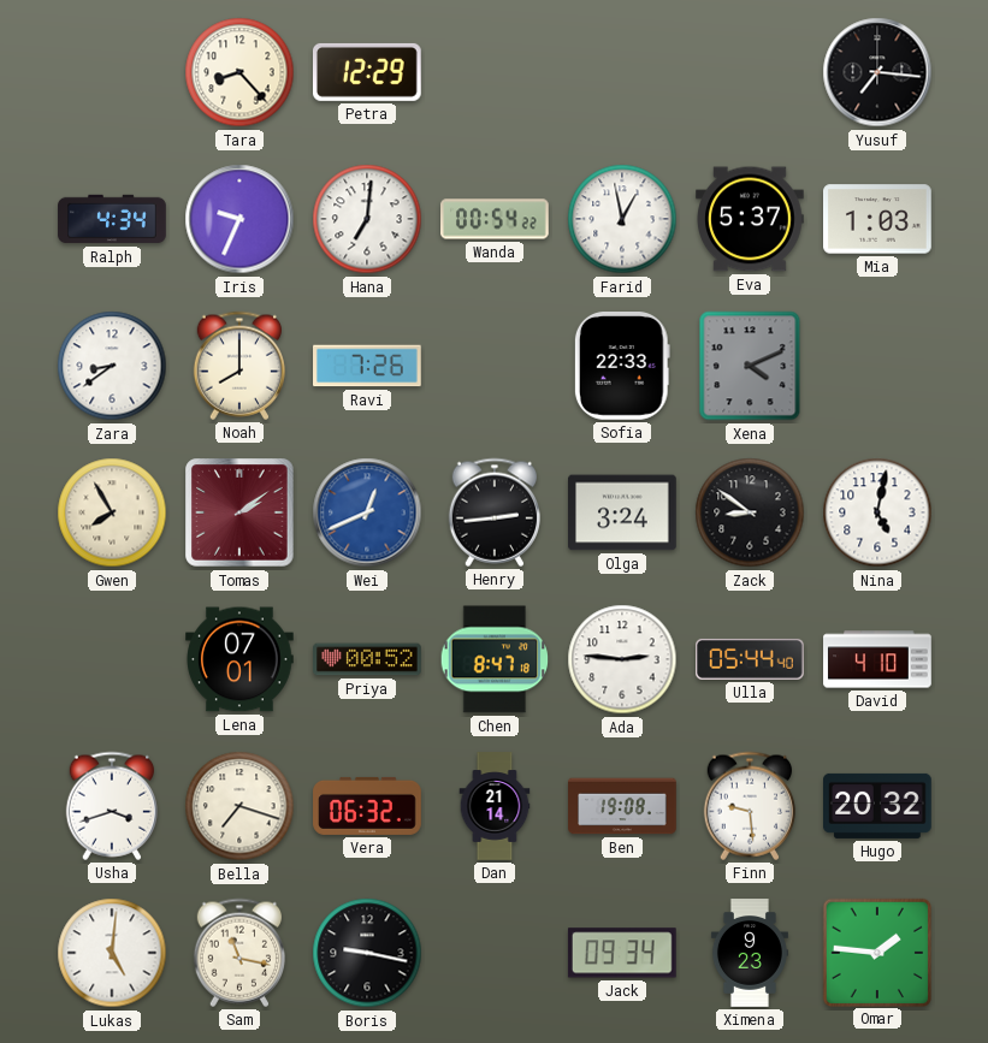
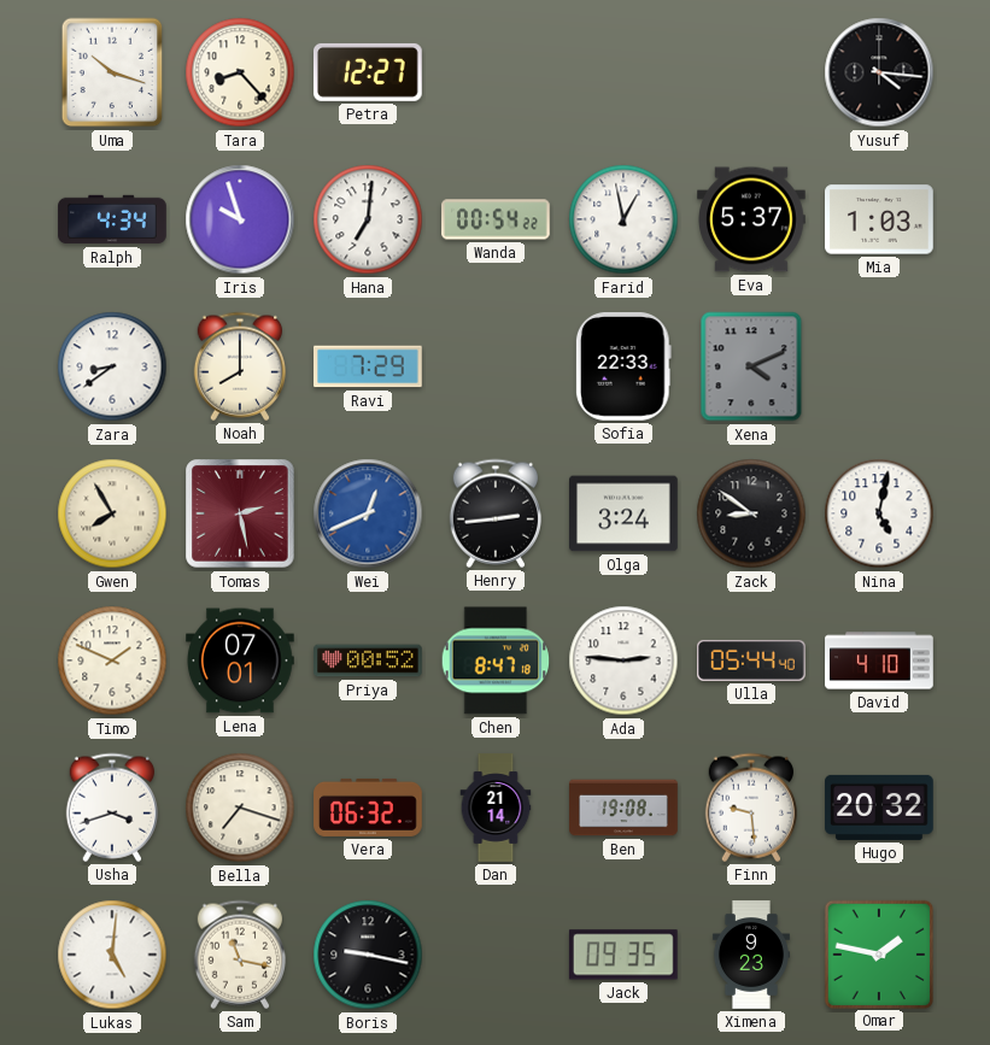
Uma: none -> 10:18
Petra: 12:29 -> 12:27
Yusuf: 7:16 -> 4:16
Iris: 9:34 -> 9:57
Ravi: 7:26 -> 7:29
Tomas: 2:09 -> 2:28
Timo: none -> 1:49
Jack: 09:34 -> 09:35
Omar: 1:46 -> 1:47
